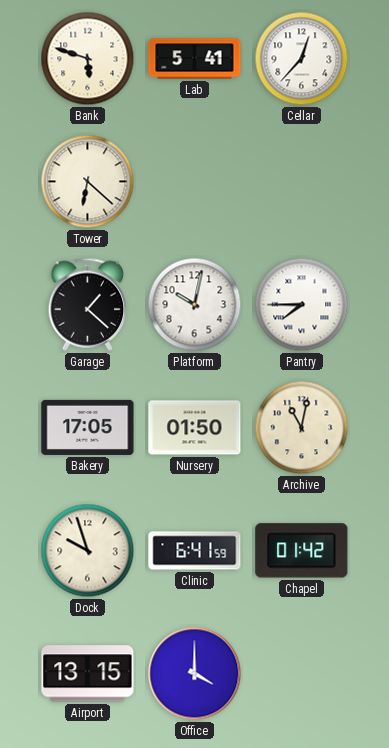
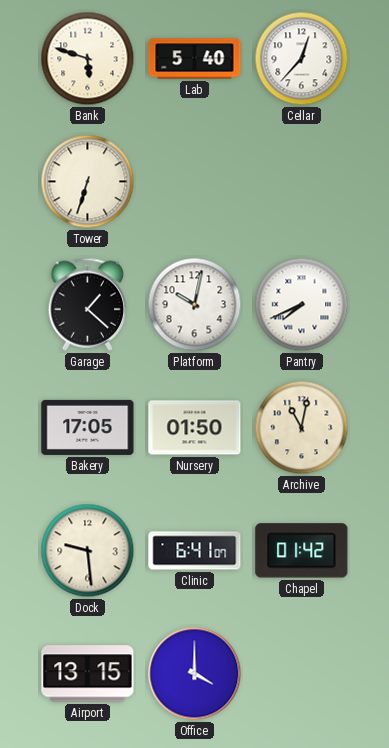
Lab: 5:41 -> 5:40
Tower: 6:22 -> 6:33
Pantry: 7:45 -> 7:41
Dock: 9:57 -> 9:29
Clinic: 6:41:59 -> 6:41:07
